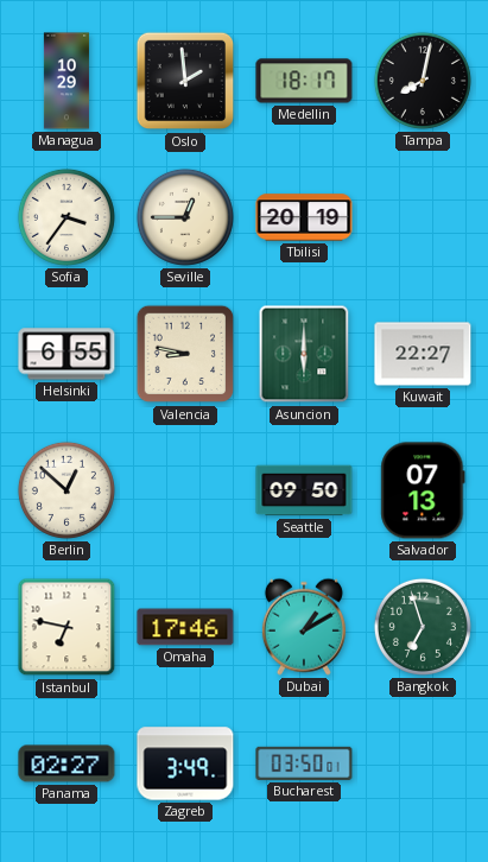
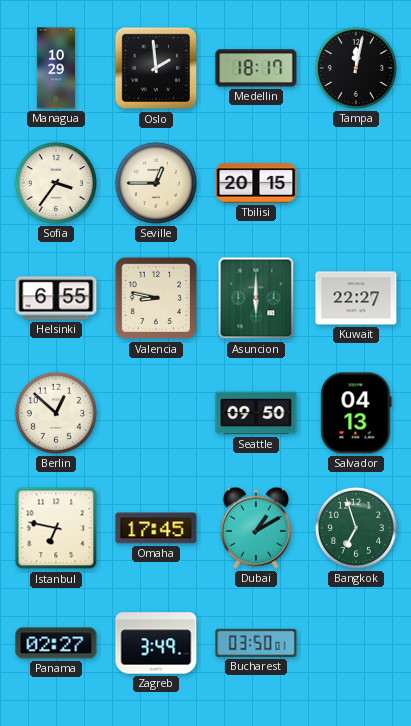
Tampa: 8:02 -> 12:02
Tbilisi: 20:19 -> 20:15
Salvador: 07:13 -> 04:13
Omaha: 17:46 -> 17:45
